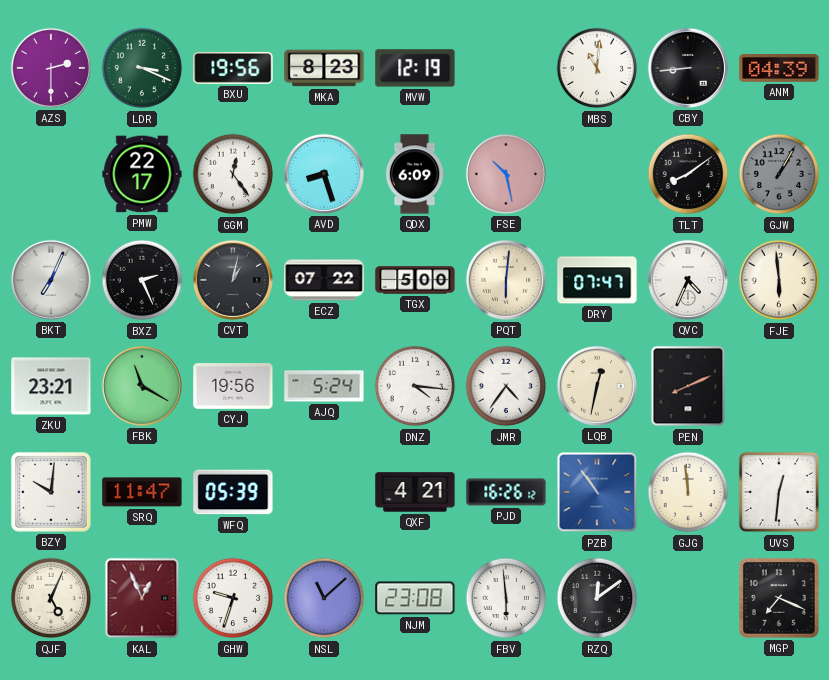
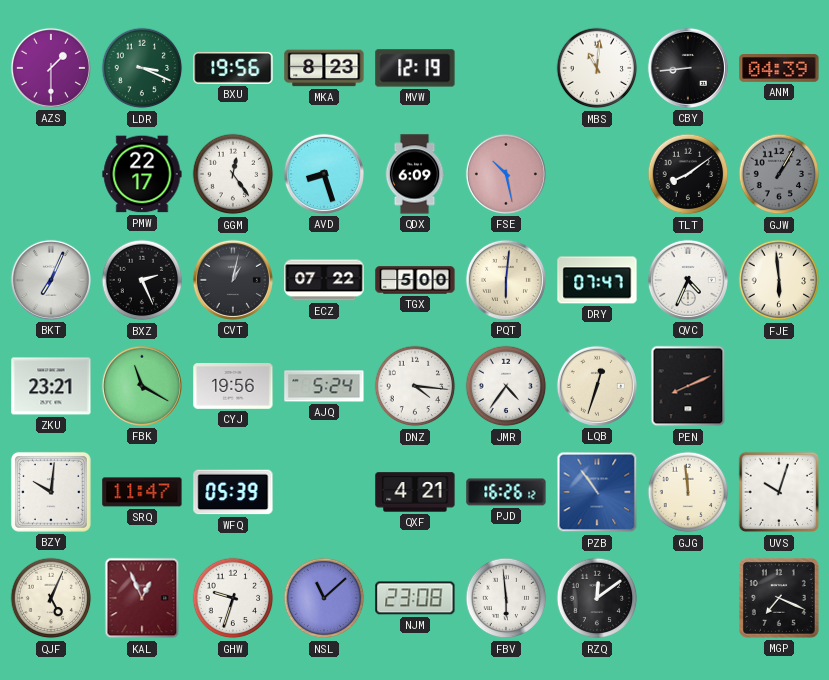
AZS: 2:30 -> 1:30
LQB: 12:32 -> 12:33
UVS: 12:31 -> 10:03
